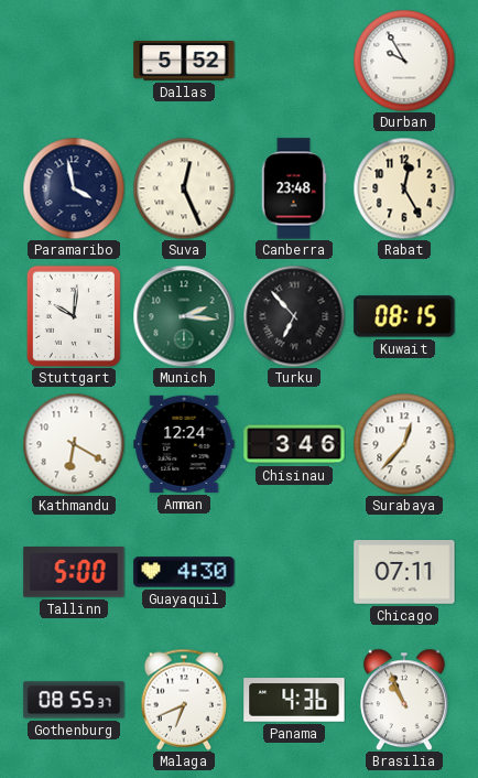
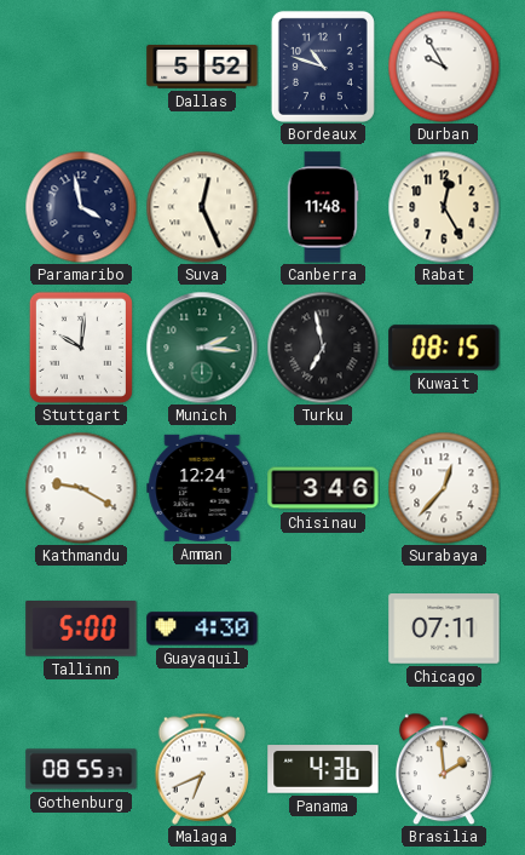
Bordeaux: none -> 10:48
Canberra: 23:48 -> 11:48
Turku: 6:53 -> 6:58
Kathmandu: 6:20 -> 9:20
Brasilia: 10:56 -> 1:59
